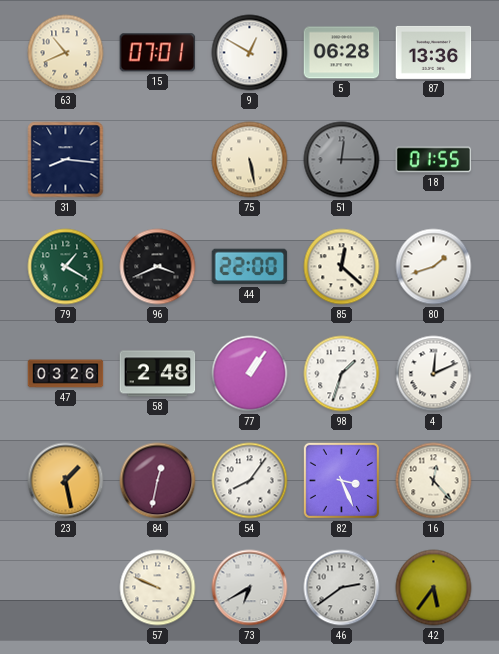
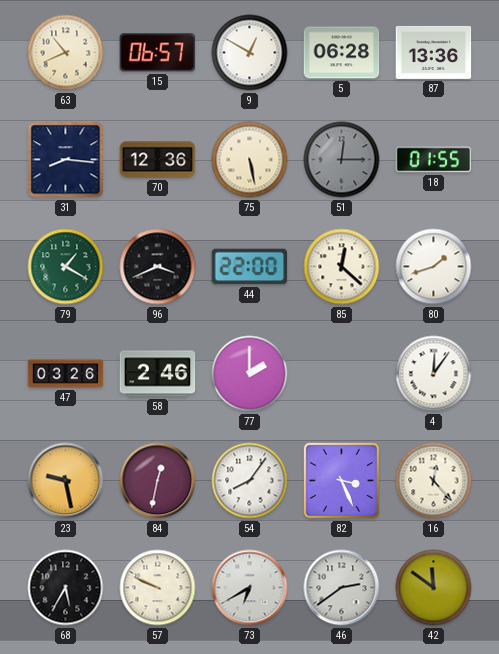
15: 07:01 -> 06:57
70: none -> 12:36
58: 2:48 -> 2:46
77: 1:06 -> 2:00
98: 1:33 -> none
4: 12:11 -> 12:06
23: 1:28 -> 9:28
68: none -> 5:35
42: 5:36 -> 11:51
